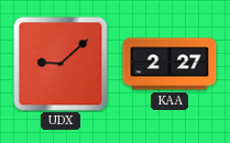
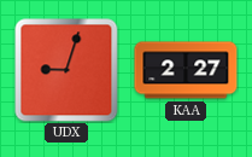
UDX: 9:08 -> 9:03
